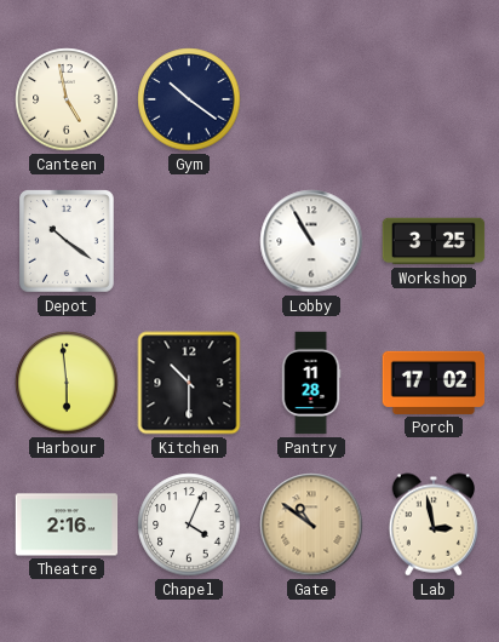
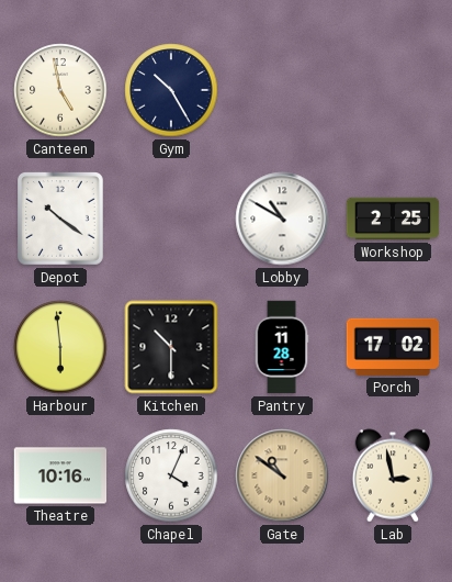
Gym: 10:21 -> 10:25
Lobby: 10:55 -> 10:50
Workshop: 3:25 -> 2:25
Theatre: 2:16 -> 10:16
